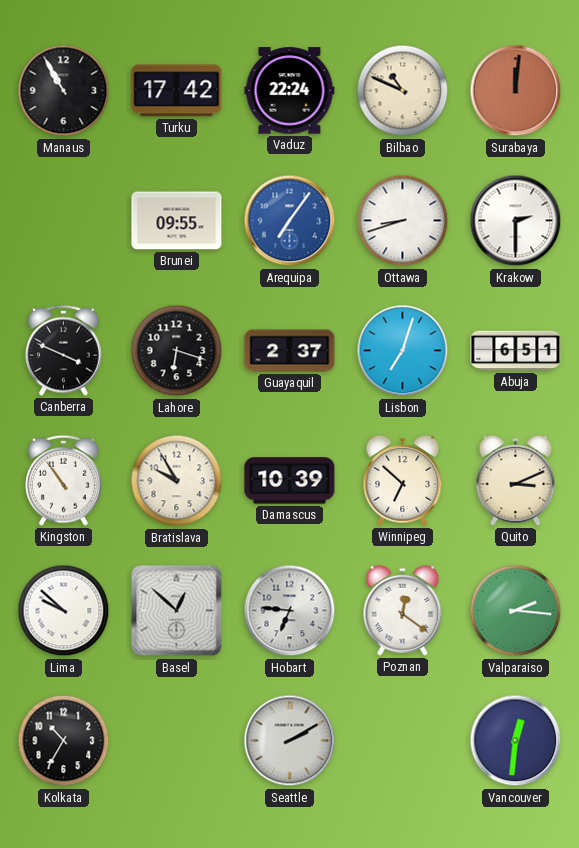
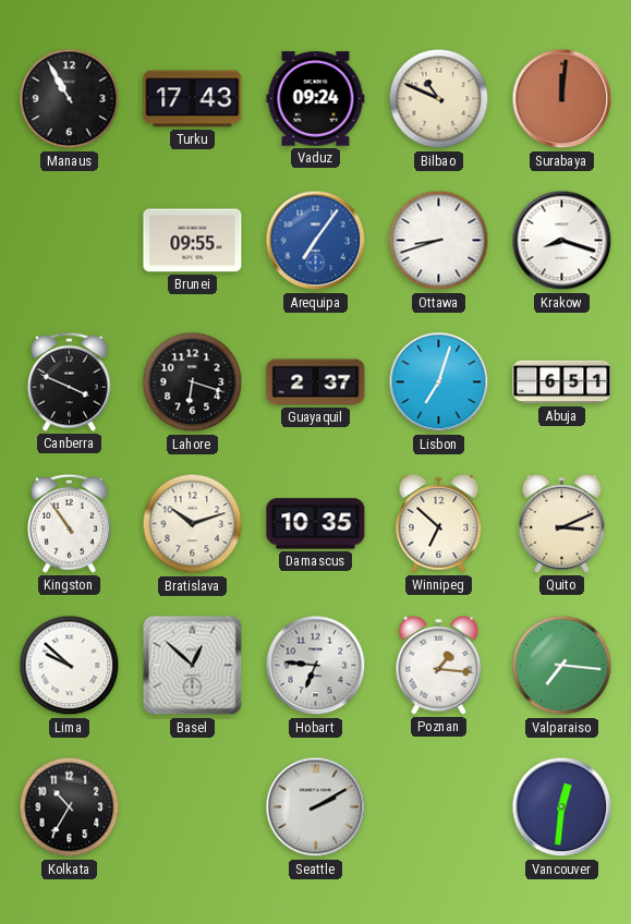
Turku: 17:42 -> 17:43
Vaduz: 22:24 -> 09:24
Krakow: 2:30 -> 8:18
Bratislava: 9:55 -> 10:12
Damascus: 10:39 -> 10:35
Poznan: 12:21 -> 1:16
Valparaiso: 2:16 -> 7:16
